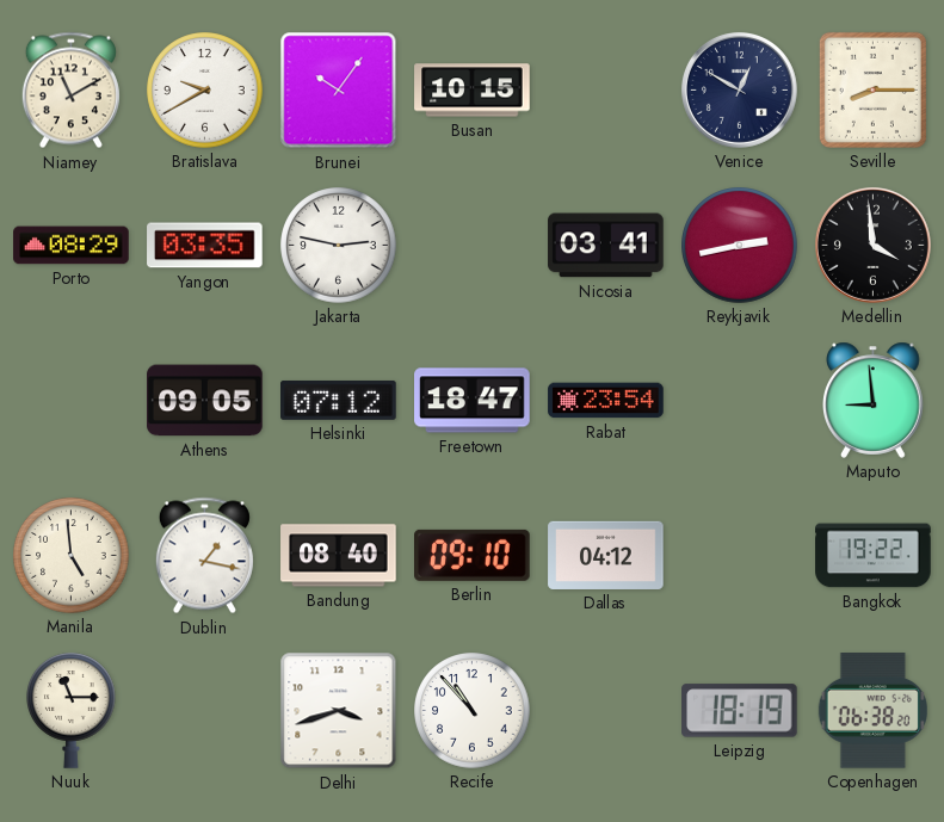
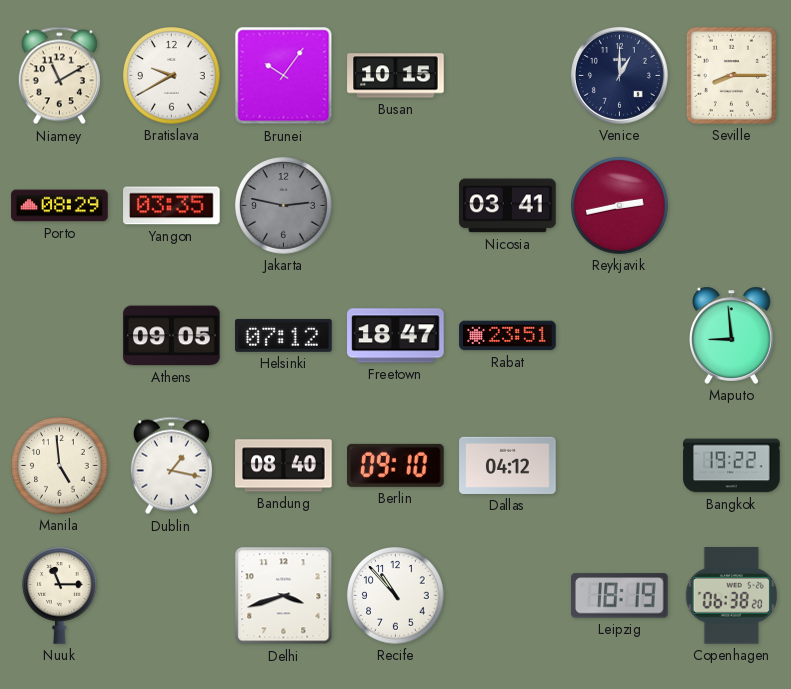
Venice: 12:50 -> 1:00
Jakarta dial: white -> grey
Medellin: 3:59 -> none
Rabat: 23:54 -> 23:51
